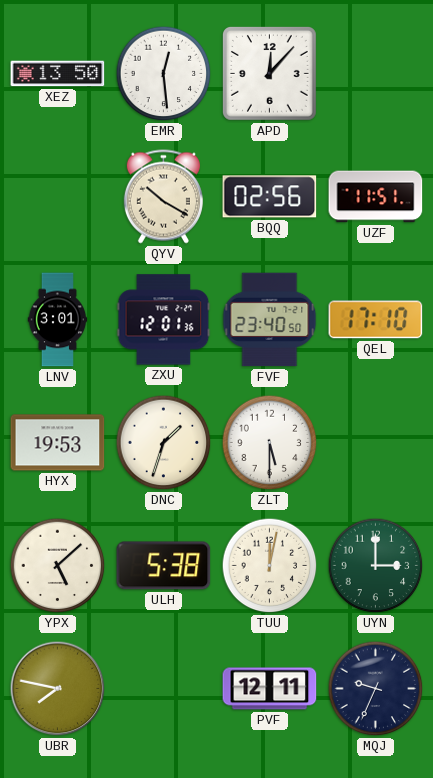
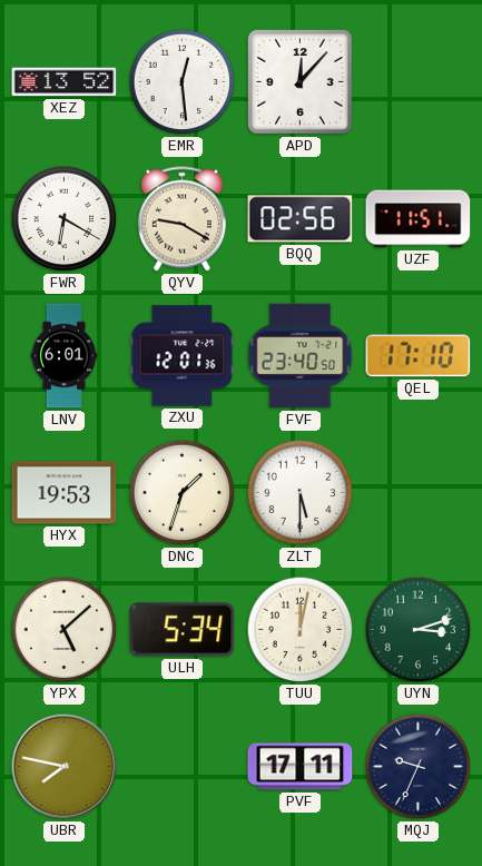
XEZ: 13:50 -> 13:52
FWR: none -> 6:20
QYV: 10:20 -> 9:20
LNV: 3:01 -> 6:01
ULH: 5:38 -> 5:34
UYN: 3:00 -> 3:12
PVF: 12:11 -> 17:11
